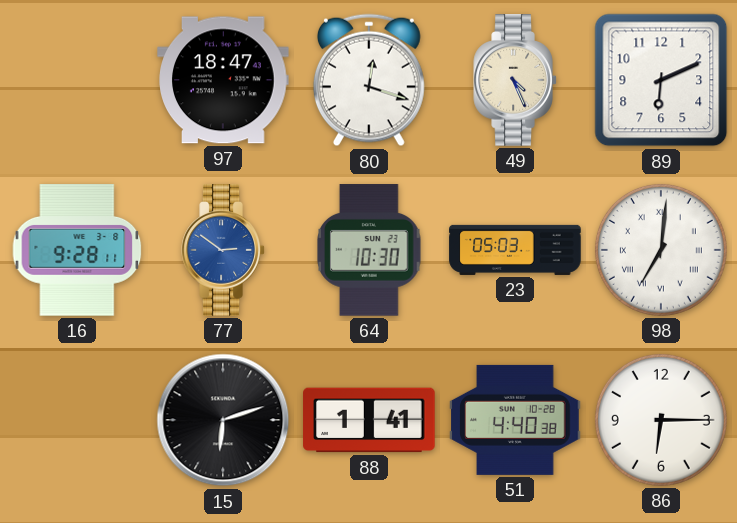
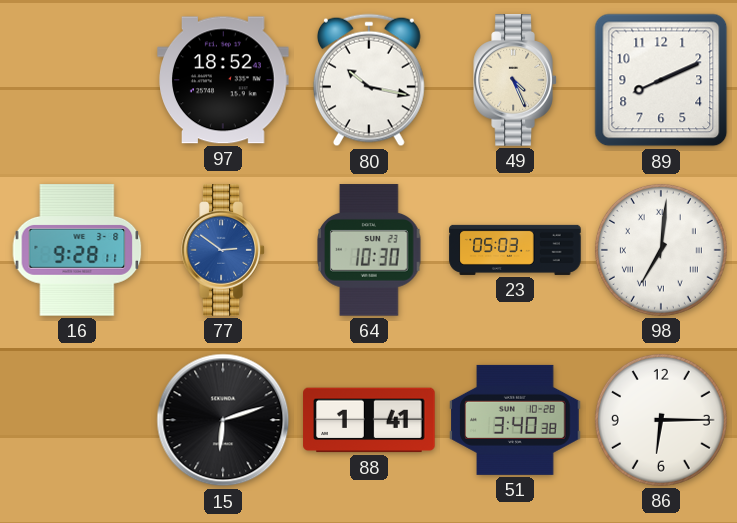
97: 18:47 -> 18:52
80: 12:18 -> 10:17
89: 6:11 -> 8:11
51: 4:40 -> 3:40
